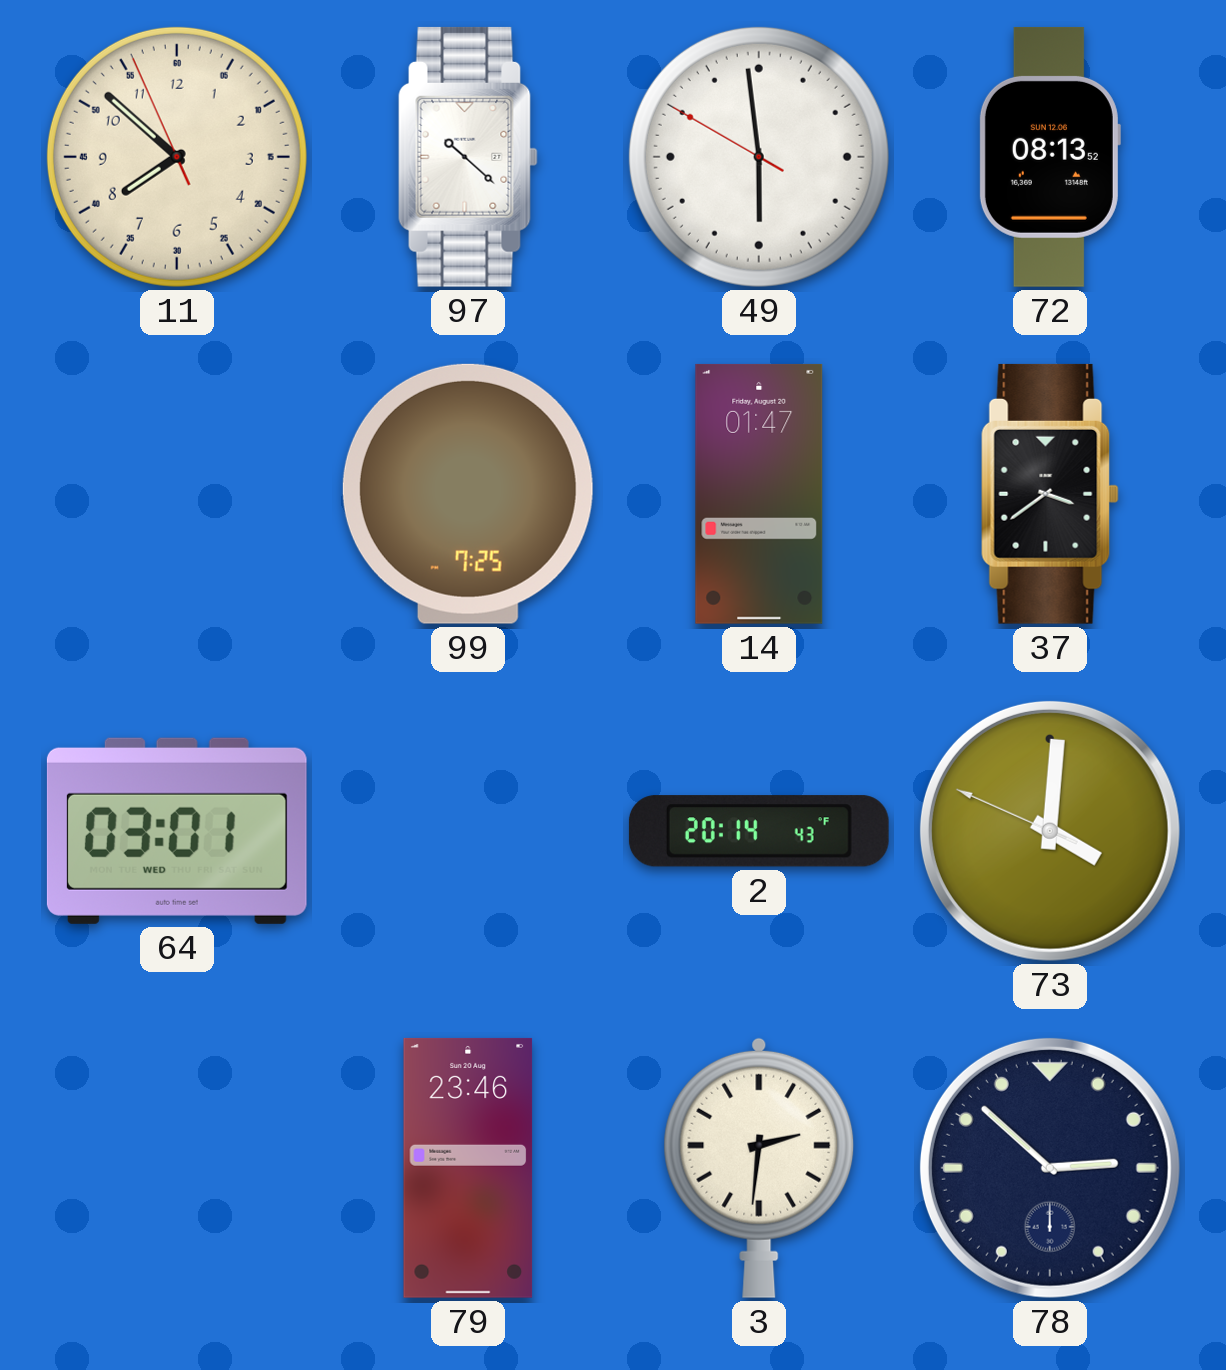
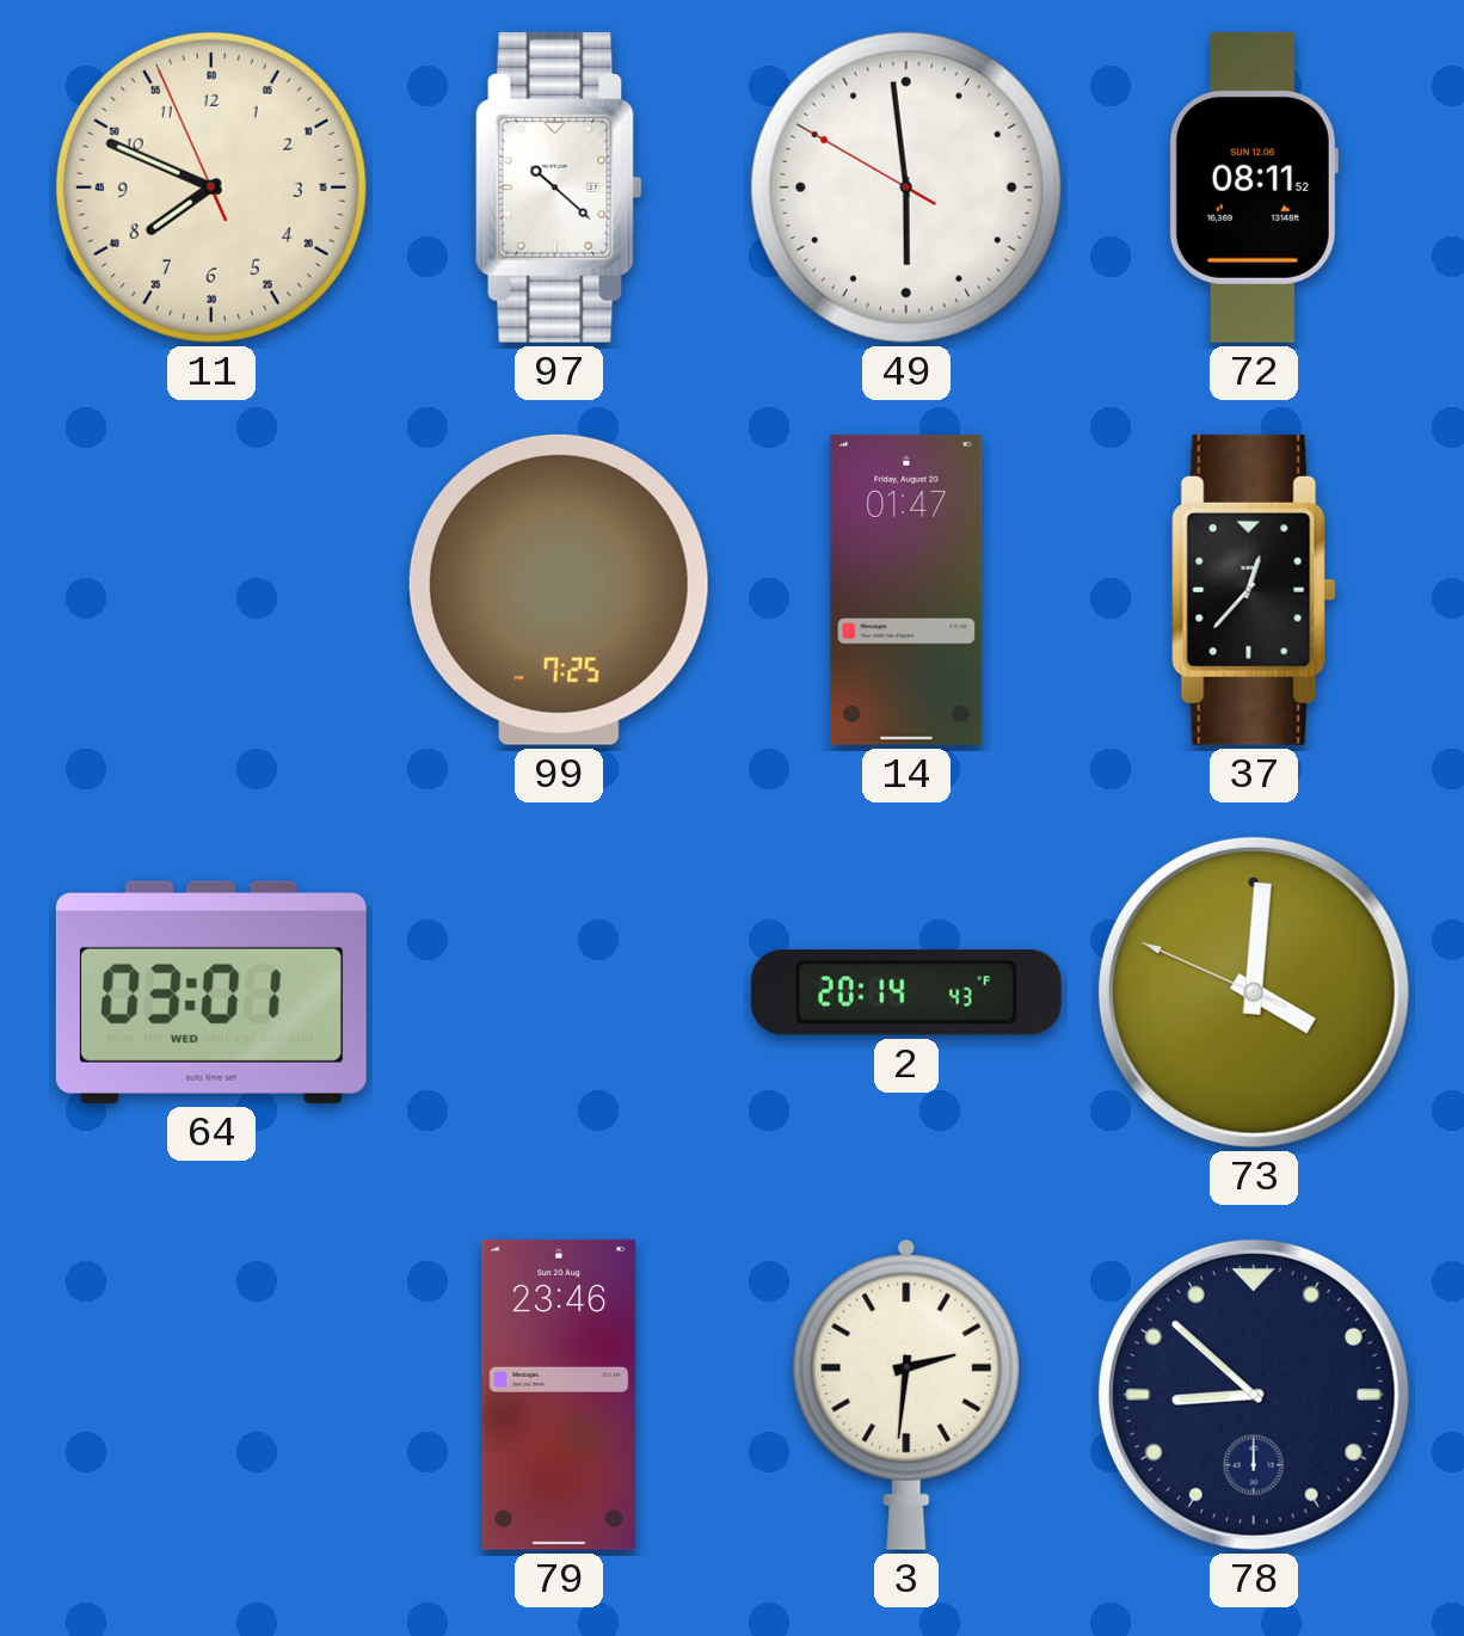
11: 7:51 -> 7:48
72: 08:13 -> 08:11
37: 3:39 -> 12:37
78: 2:52 -> 8:52
